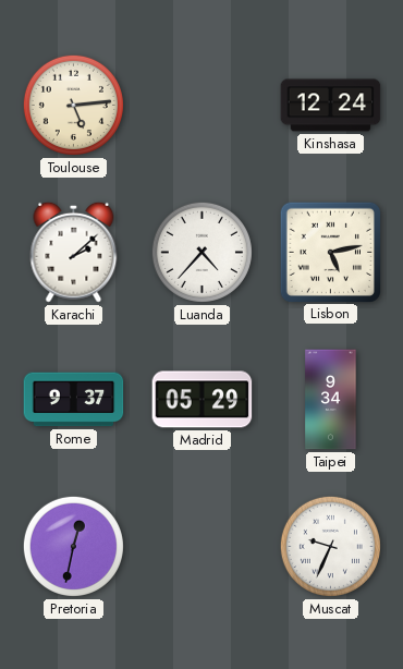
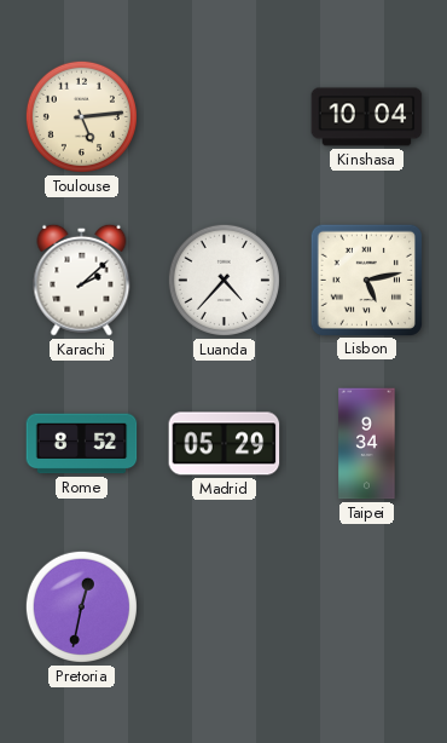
Kinshasa: 12:24 -> 10:04
Rome: 9:37 -> 8:52
Muscat: 9:34 -> none
